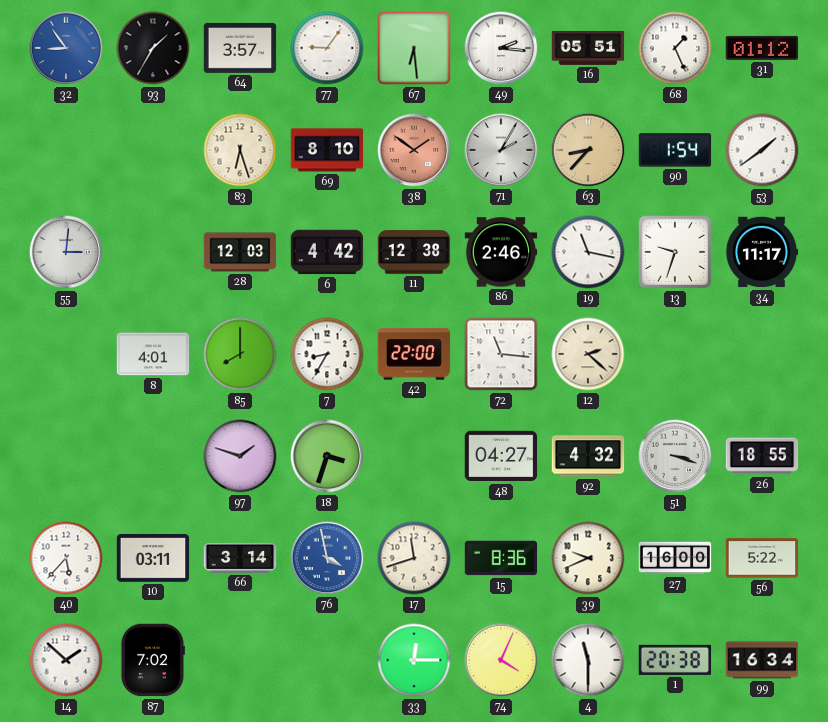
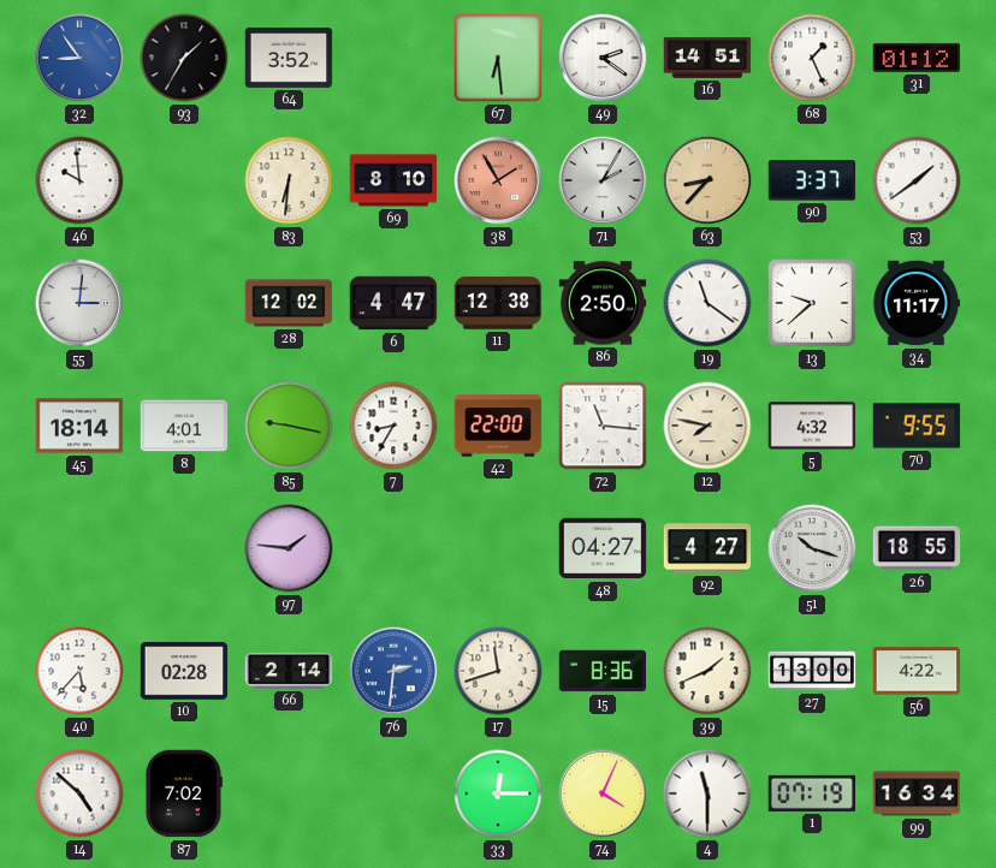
64: 3:57 -> 3:52
77: 9:06 -> none
49: 2:16 -> 2:21
16: 05:51 -> 14:51
46: none -> 9:59
83: 6:27 -> 6:31
38: 1:51 -> 1:55
90: 1:54 -> 3:37
28: 12:03 -> 12:02
6: 4:42 -> 4:47
86: 2:46 -> 2:50
19: 11:17 -> 11:21
13: 9:33 -> 9:38
45: none -> 18:14
85: 8:00 -> 9:17
12: 2:22 -> 7:47
5: none -> 4:32
70: none -> 9:55
97: 1:48 -> 1:46
18: 3:33 -> none
92: 4:32 -> 4:27
51: 3:18 -> 10:18
10: 03:11 -> 02:28
66: 3:14 -> 2:14
76: 3:58 -> 2:31
39: 9:41 -> 1:41
27: 16:00 -> 13:00
56: 5:22 -> 4:22
14: 1:52 -> 4:52
1: 20:38 -> 07:19
